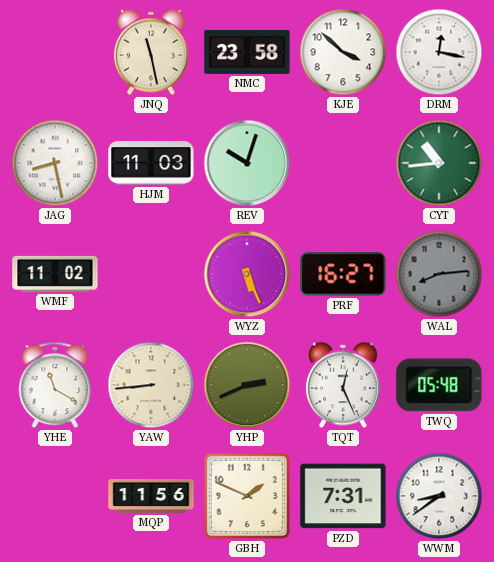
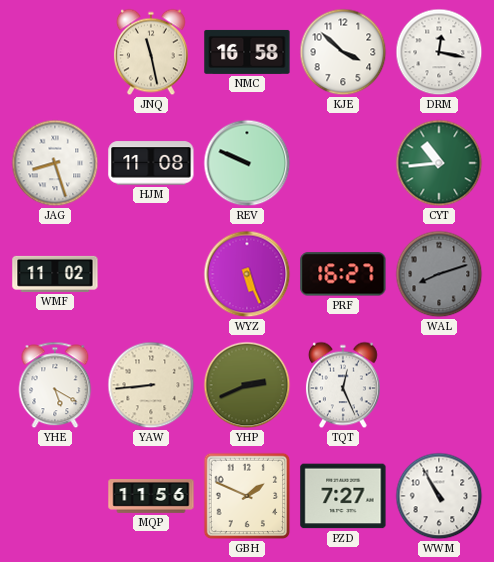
NMC: 23:58 -> 16:58
JAG: 8:28 -> 8:27
HJM: 11:03 -> 11:08
REV: 10:03 -> 9:49
WAL: 8:14 -> 8:12
YHE: 11:20 -> 5:20
TWQ: 05:48 -> none
PZD: 7:31 -> 7:27
WWM: 8:39 -> 10:55
